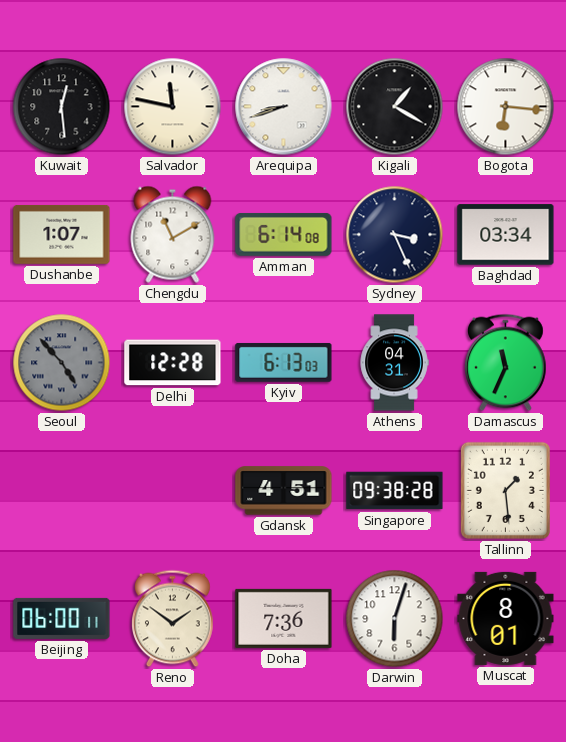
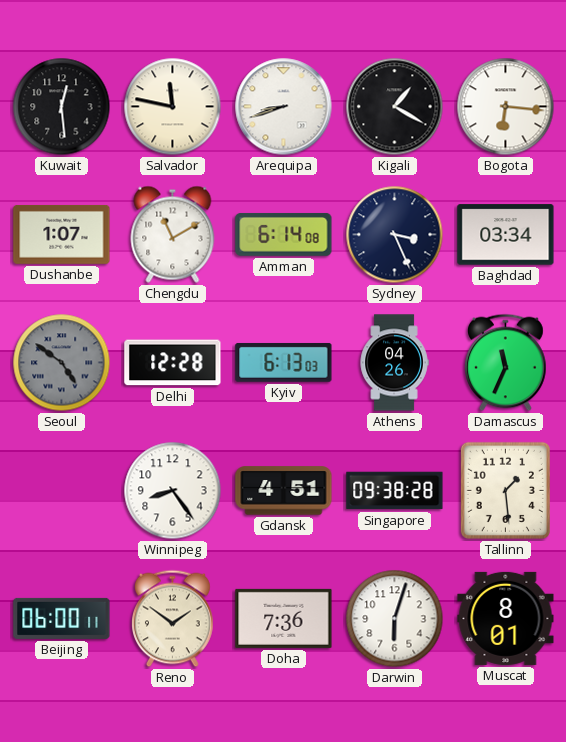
Seoul: 4:53 -> 4:51
Athens: 04:31 -> 04:26
Winnipeg: none -> 8:24
